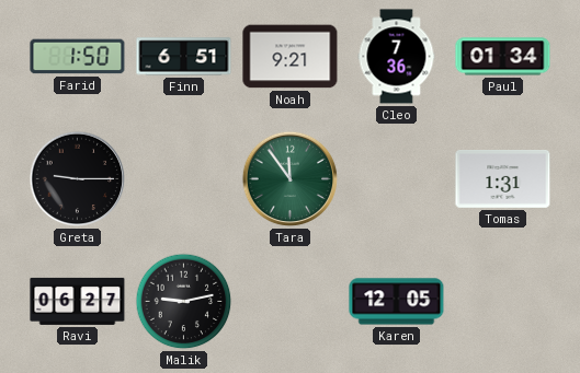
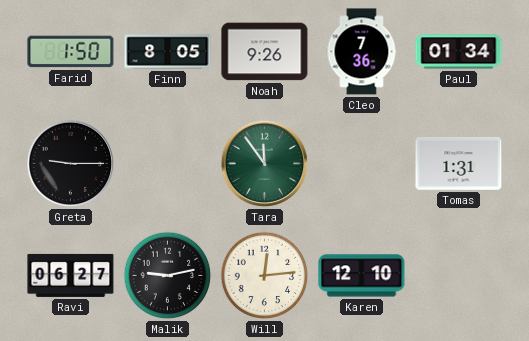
Finn: 6:51 -> 8:05
Noah: 9:21 -> 9:26
Will: none -> 12:14
Karen: 12:05 -> 12:10
